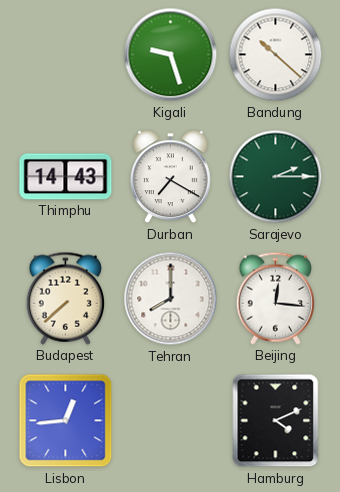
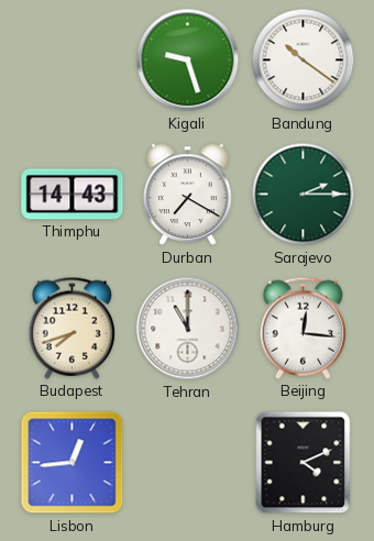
Bandung: 10:22 -> 10:21
Budapest: 7:38 -> 7:42
Tehran: 8:00 -> 11:00
